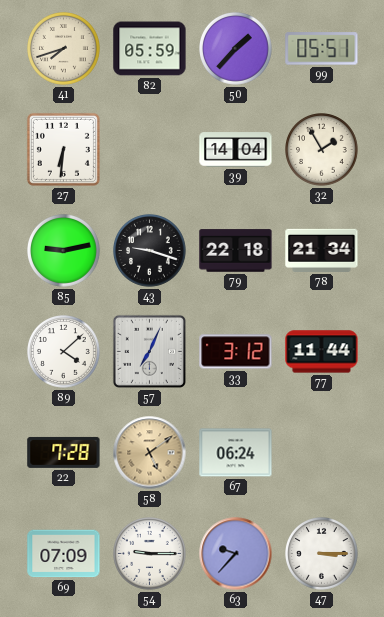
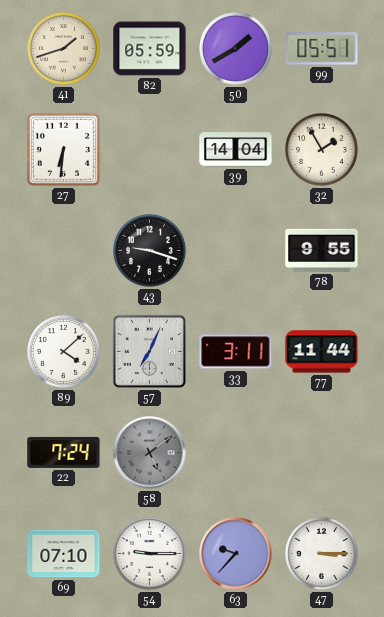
41: 7:42 -> 1:42
50: 1:37 -> 1:40
85: 9:13 -> none
79: 22:18 -> none
78: 21:34 -> 9:55
33: 3:12 -> 3:11
22: 7:28 -> 7:24
58 dial: champagne -> grey
67: 06:24 -> none
69: 07:09 -> 07:10
